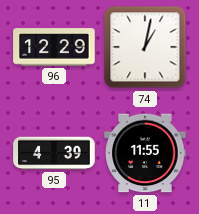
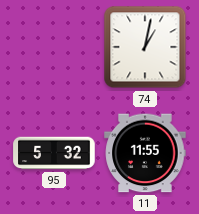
96: 12:29 -> none
95: 4:39 -> 5:32
